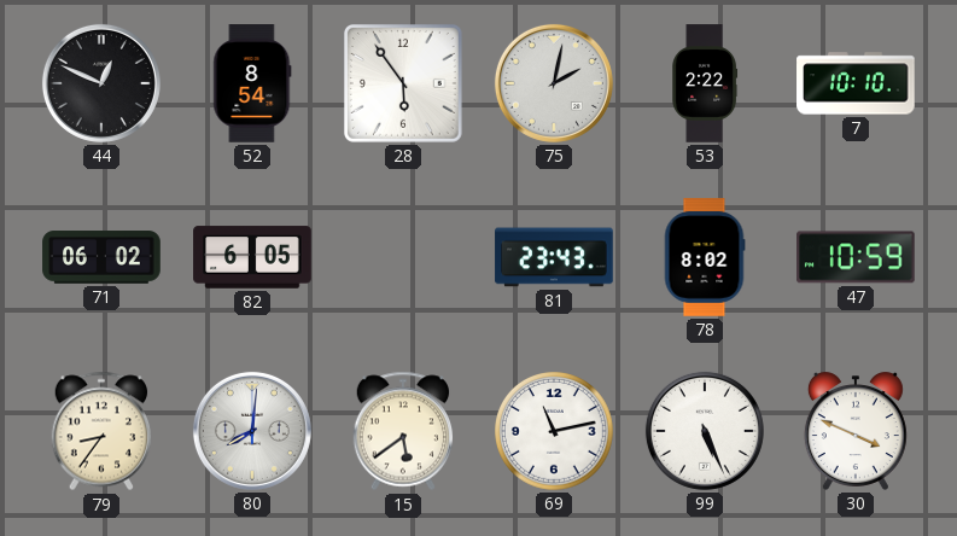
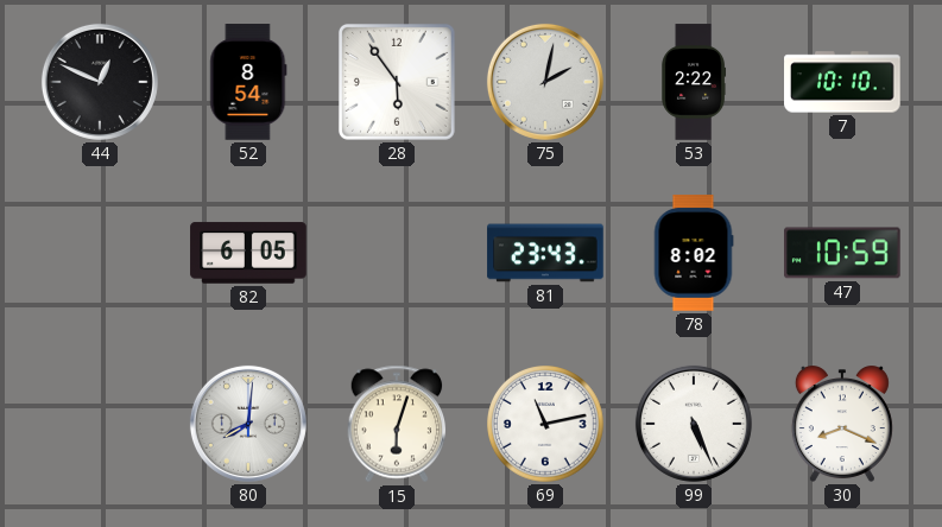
71: 06:02 -> none
79: 8:36 -> none
15: 5:39 -> 6:03
30: 3:49 -> 8:19
